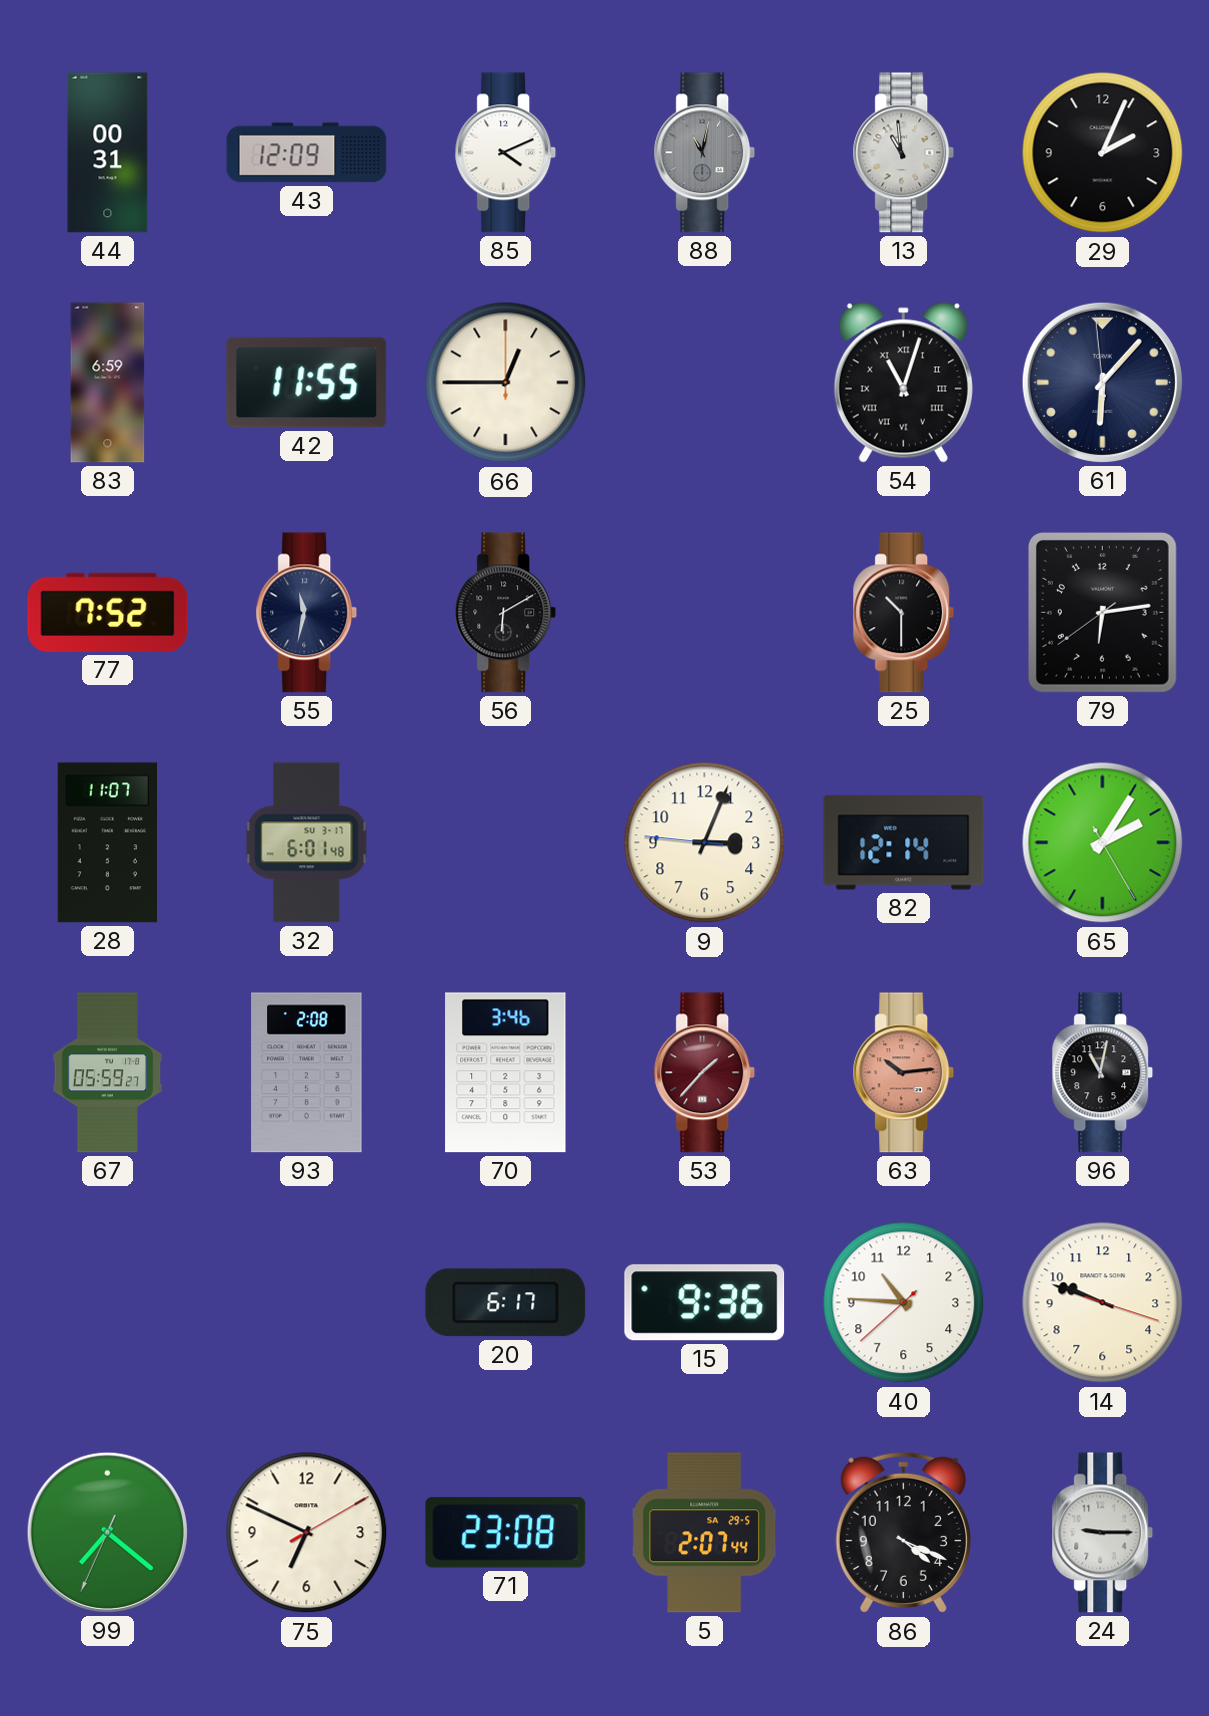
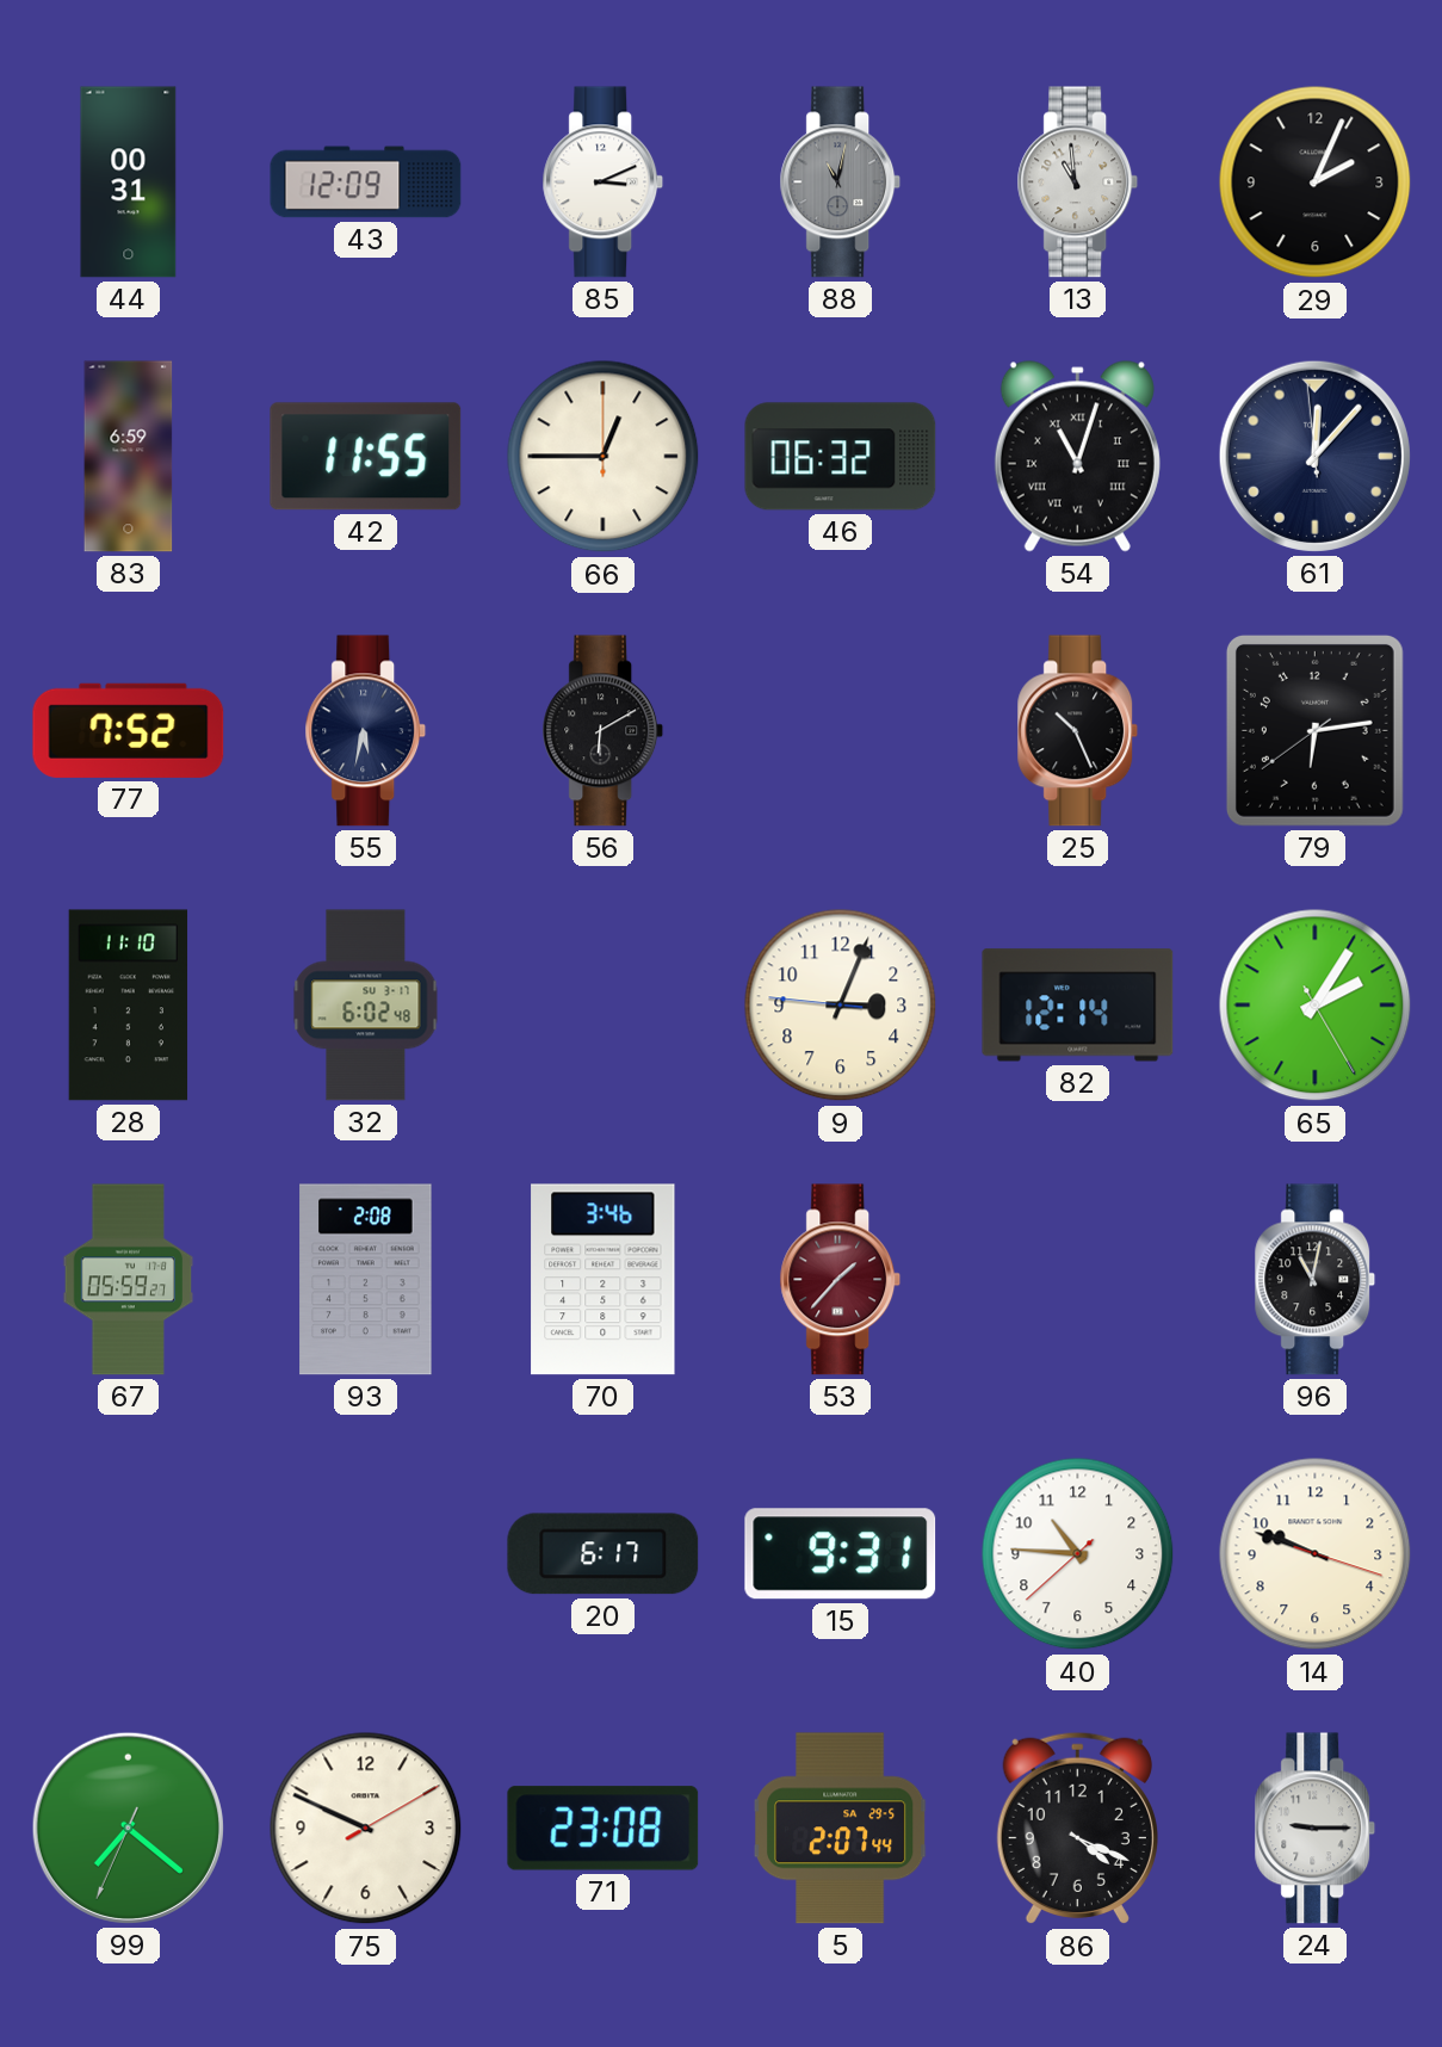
85: 4:11 -> 3:11
46: none -> 06:32
61: 6:06 -> 12:06
55: 11:32 -> 5:32
25: 10:30 -> 10:26
28: 11:07 -> 11:10
32: 6:01 -> 6:02
63: 10:14 -> none
15: 9:36 -> 9:31
75: 6:49 -> 9:49
